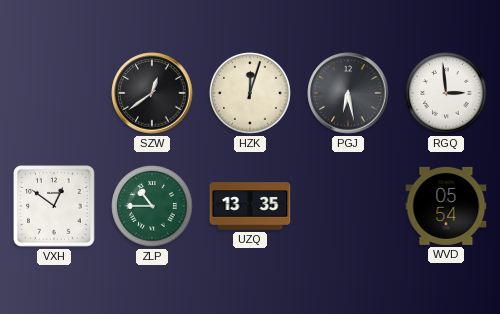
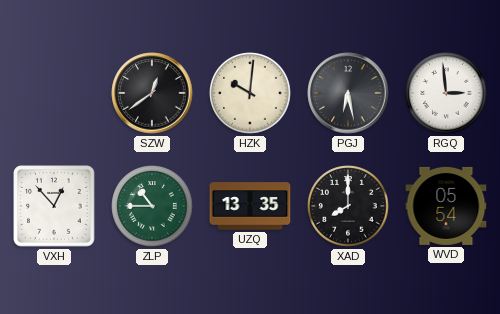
HZK: 12:03 -> 10:01
VXH: 12:51 -> 12:53
XAD: none -> 8:00
